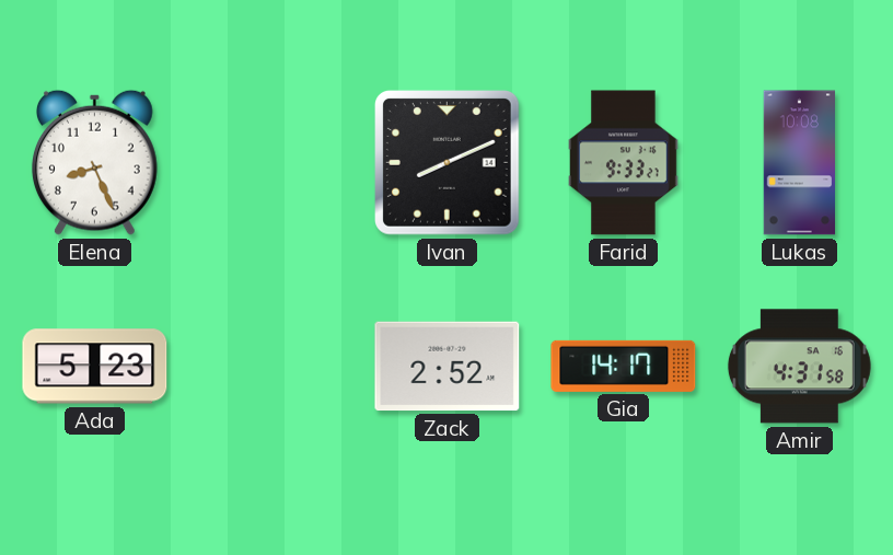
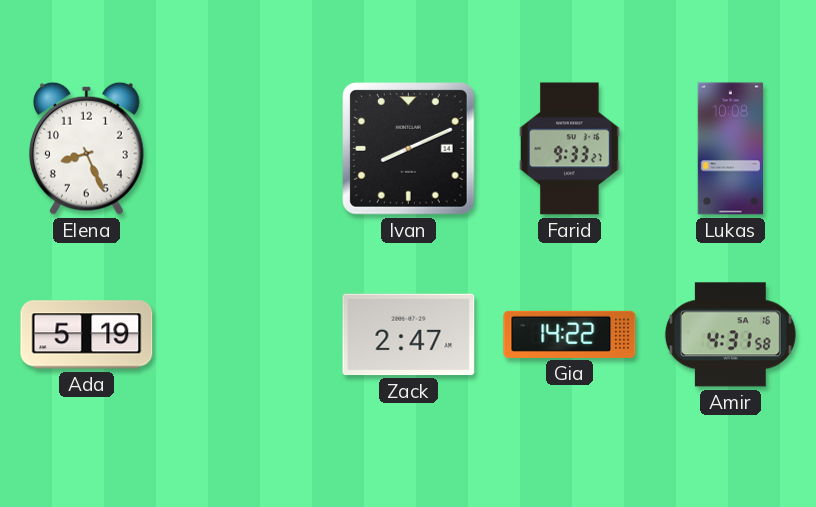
Ada: 5:23 -> 5:19
Zack: 2:52 -> 2:47
Gia: 14:17 -> 14:22
